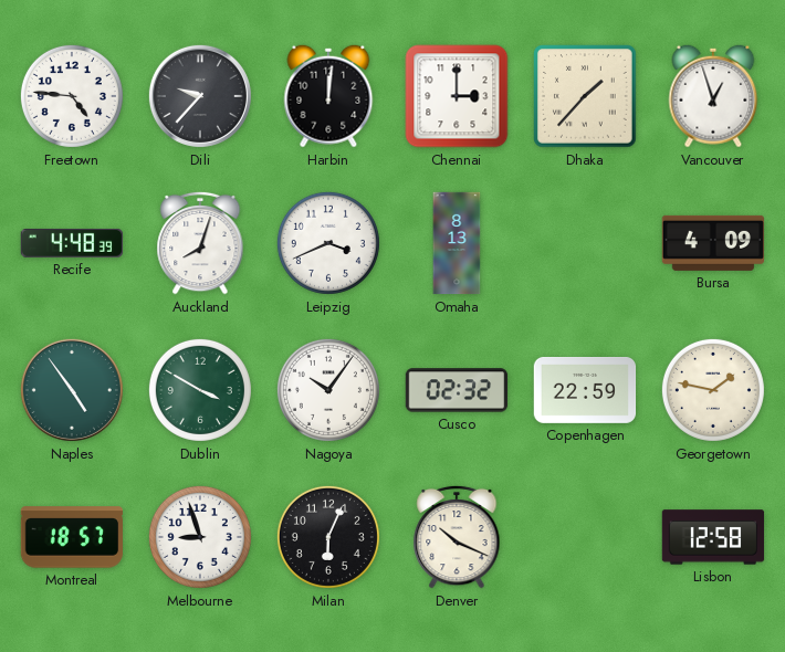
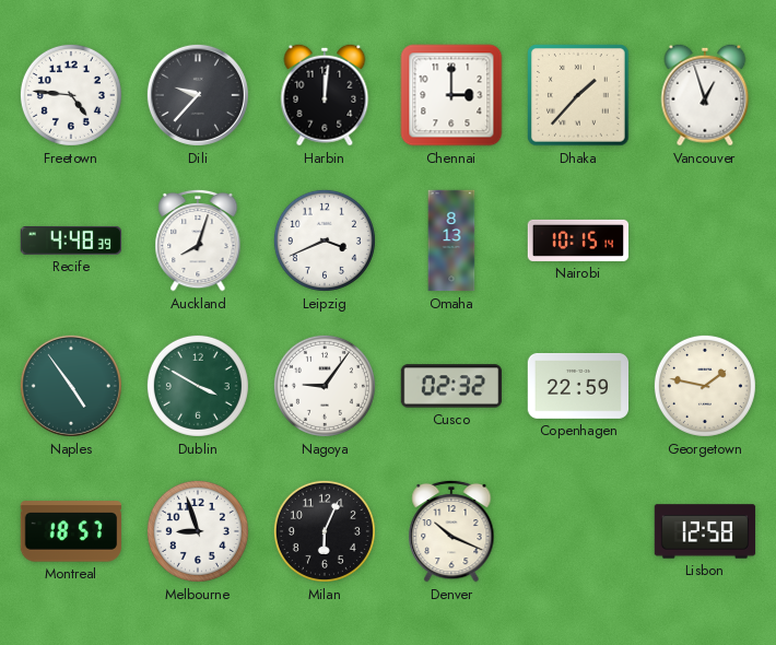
Nairobi: none -> 10:15
Bursa: 4:09 -> none
Nagoya: 10:06 -> 9:06
